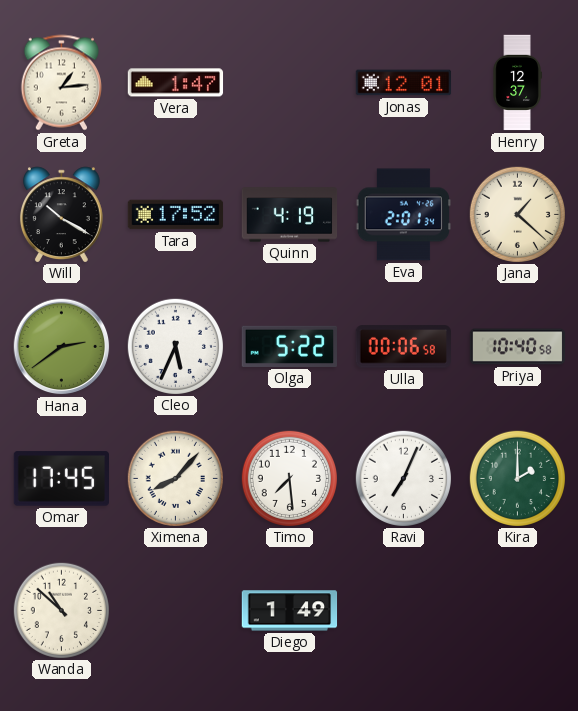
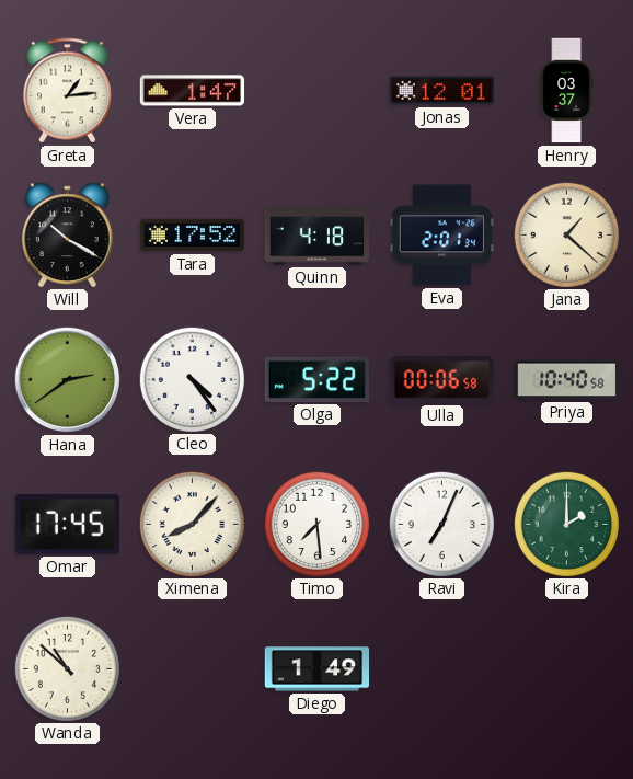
Henry: 12:37 -> 03:37
Quinn: 4:19 -> 4:18
Cleo: 5:34 -> 4:24
